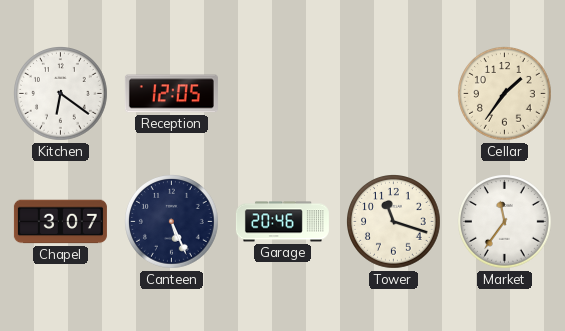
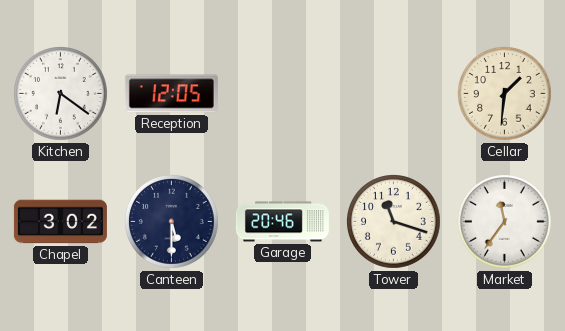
Cellar: 1:36 -> 1:31
Chapel: 3:07 -> 3:02
Canteen: 5:26 -> 5:30
